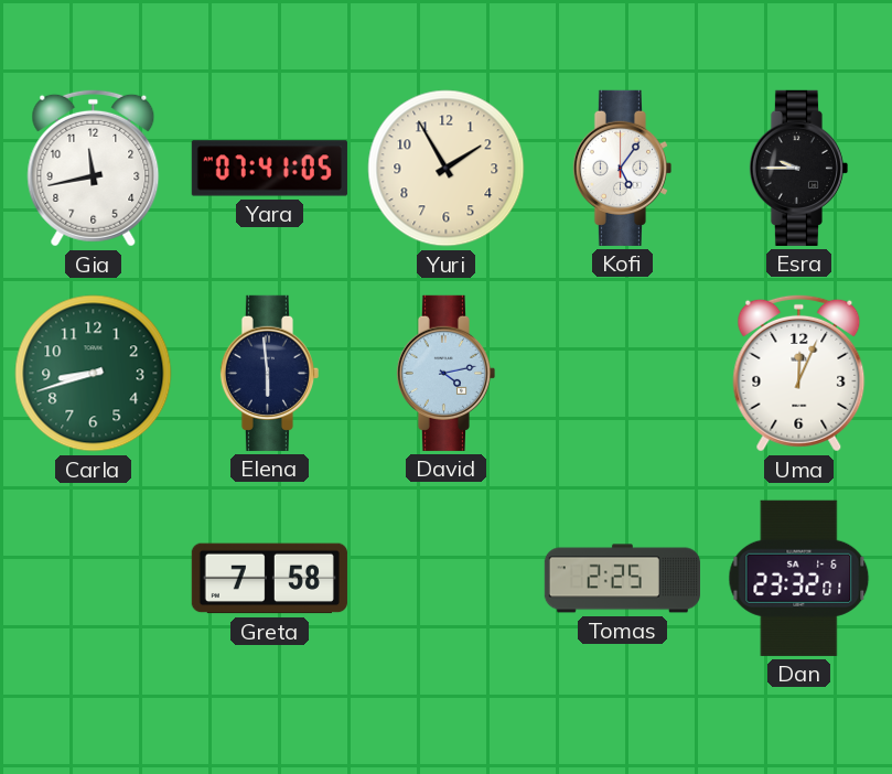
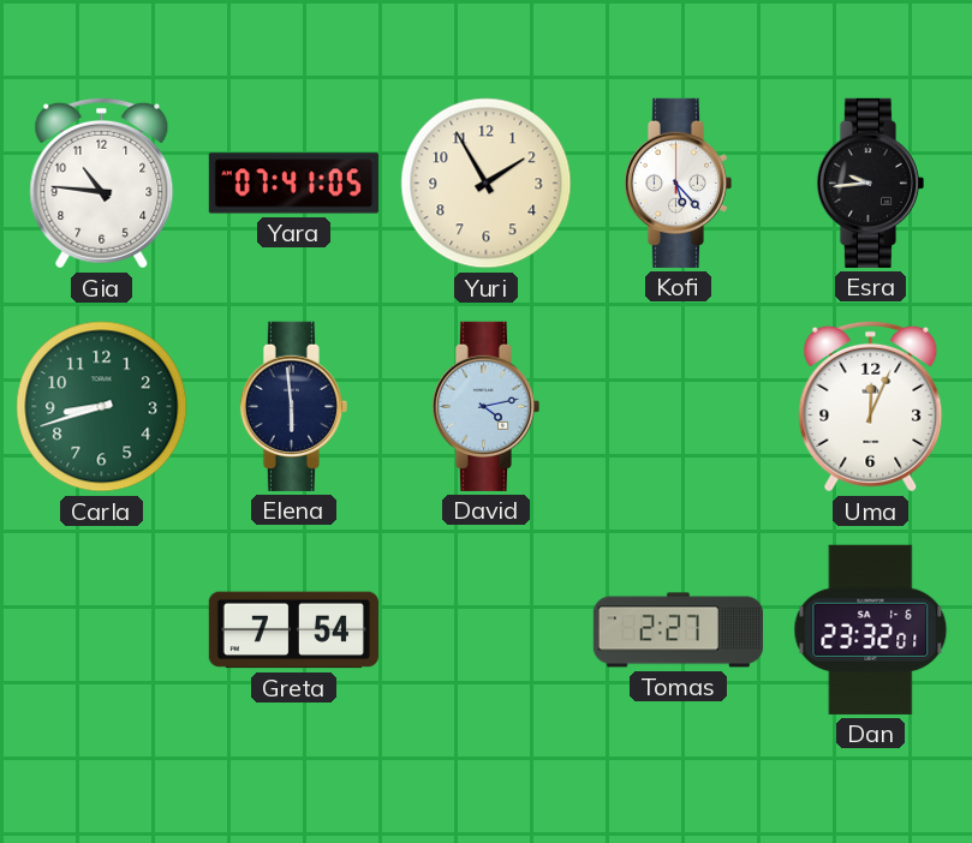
Gia: 11:43 -> 10:46
Kofi: 5:06 -> 5:23
Esra: 9:45 -> 9:44
Greta: 7:58 -> 7:54
Tomas: 2:25 -> 2:27
